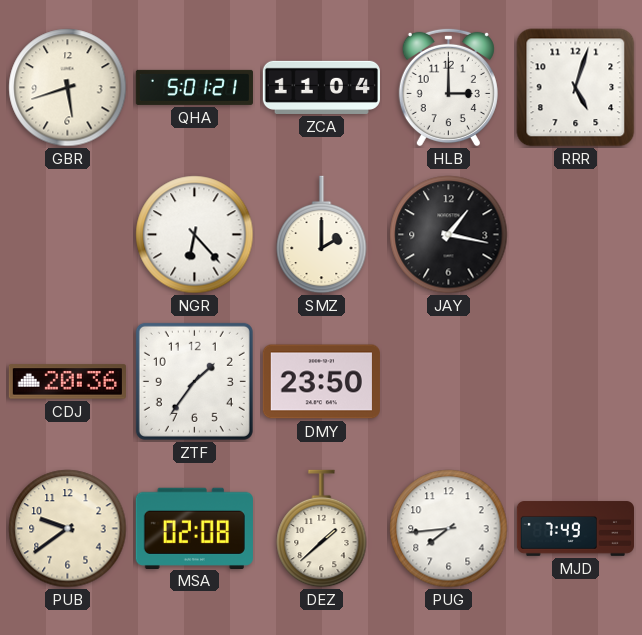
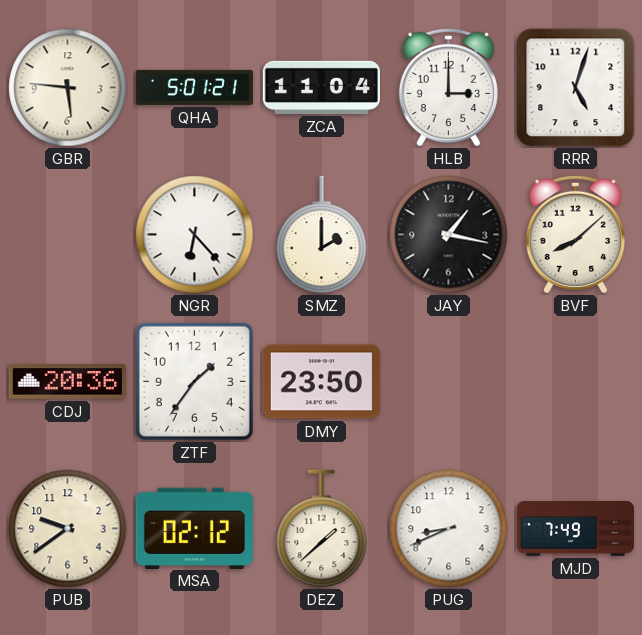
GBR: 5:42 -> 5:46
BVF: none -> 8:08
MSA: 02:08 -> 02:12
PUG: 7:44 -> 8:41
